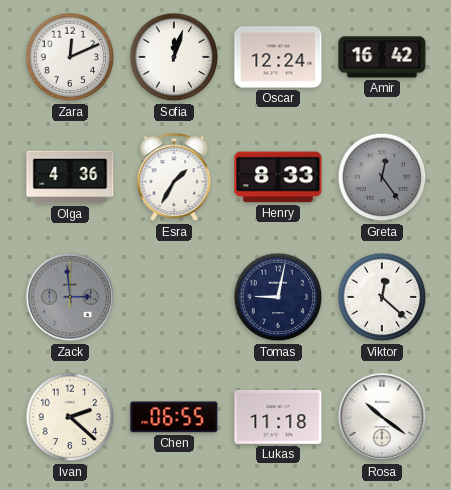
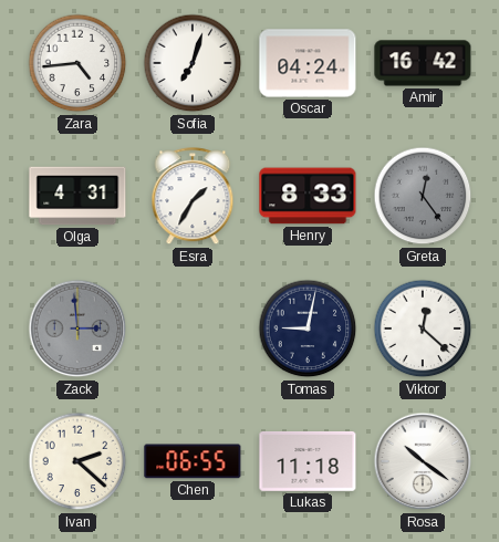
Zara: 12:11 -> 4:44
Sofia: 12:03 -> 7:03
Oscar: 12:24 -> 04:24
Olga: 4:36 -> 4:31
